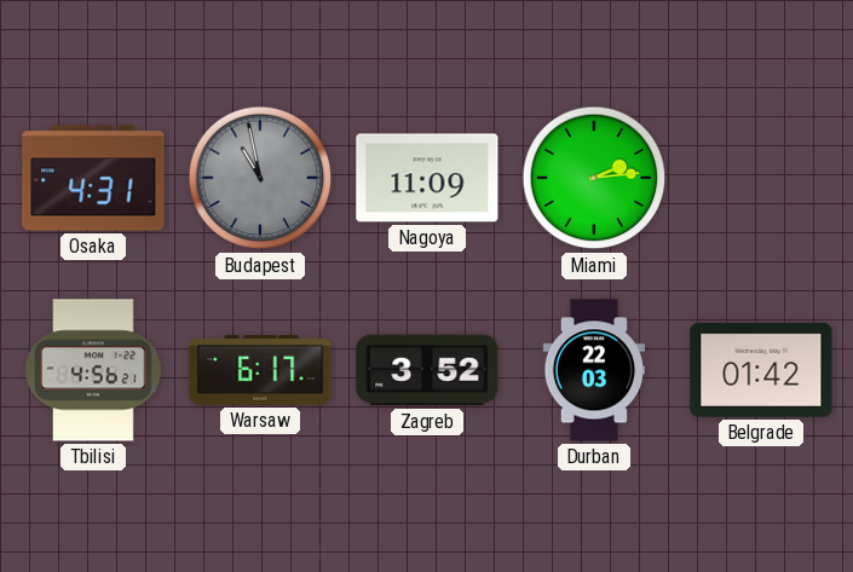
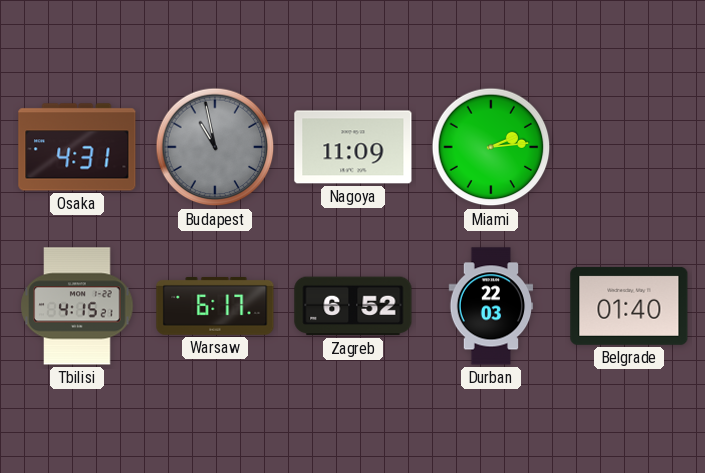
Tbilisi: 4:56 -> 4:15
Zagreb: 3:52 -> 6:52
Belgrade: 01:42 -> 01:40
